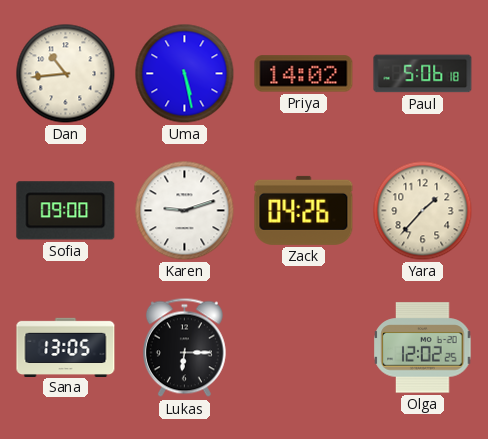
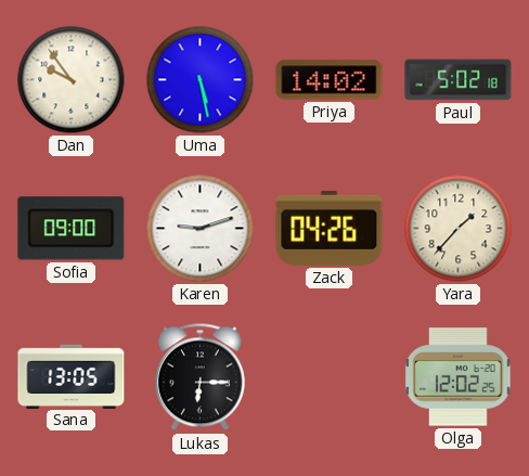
Dan: 10:44 -> 9:54
Paul: 5:06 -> 5:02
